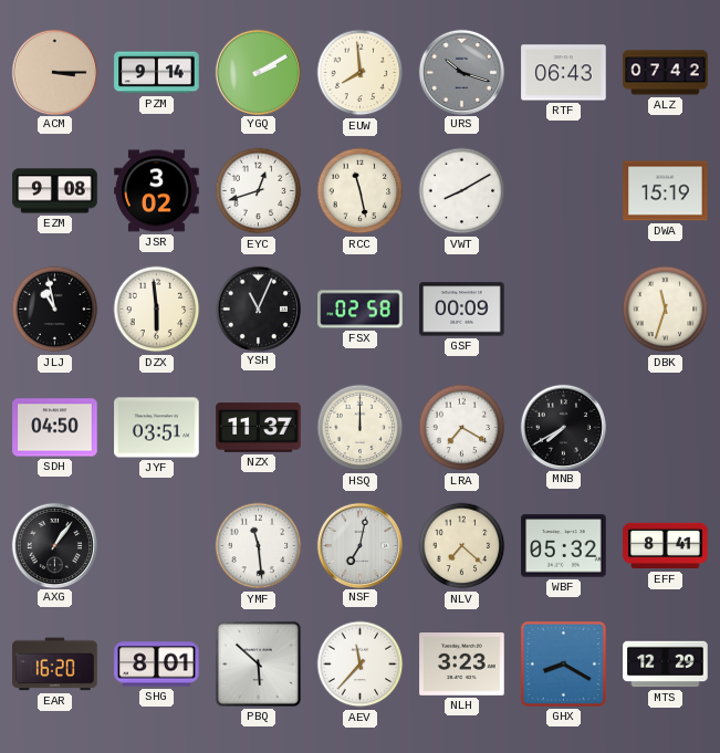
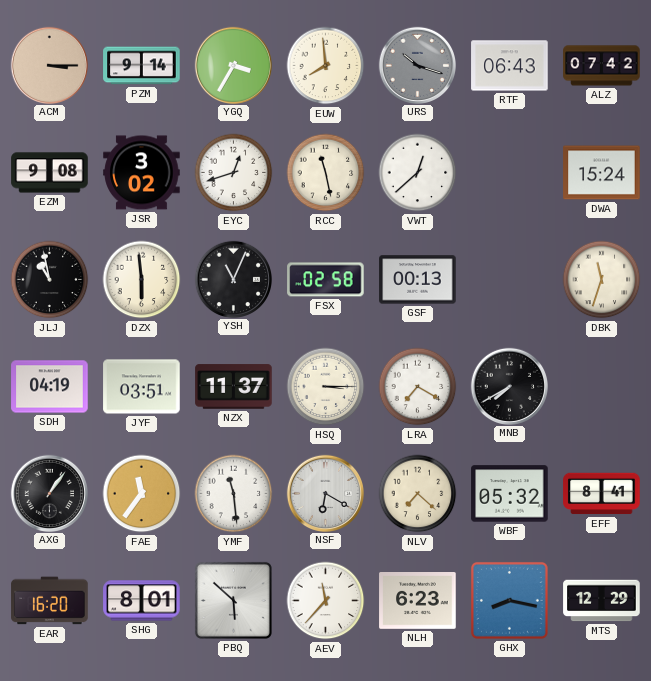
YGQ: 2:10 -> 3:35
VWT: 8:10 -> 12:38
DWA: 15:19 -> 15:24
GSF: 00:09 -> 00:13
SDH: 04:50 -> 04:19
HSQ: 12:00 -> 3:15
FAE: none -> 11:36
NSF: 7:02 -> 6:20
NLH: 3:23 -> 6:23
GHX: 8:20 -> 8:17
